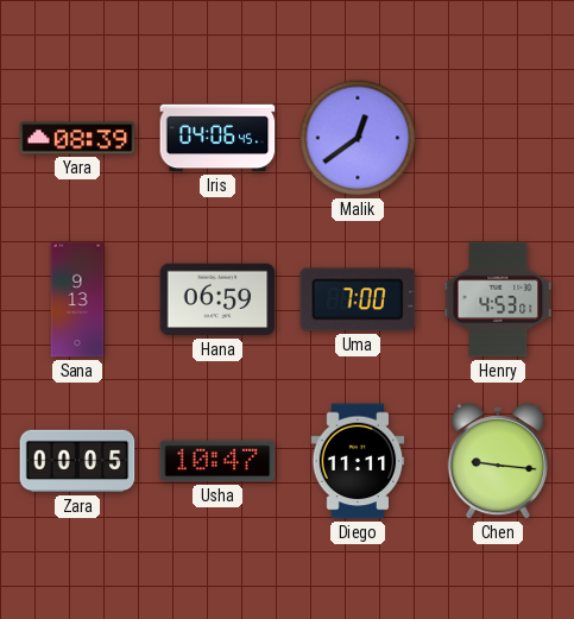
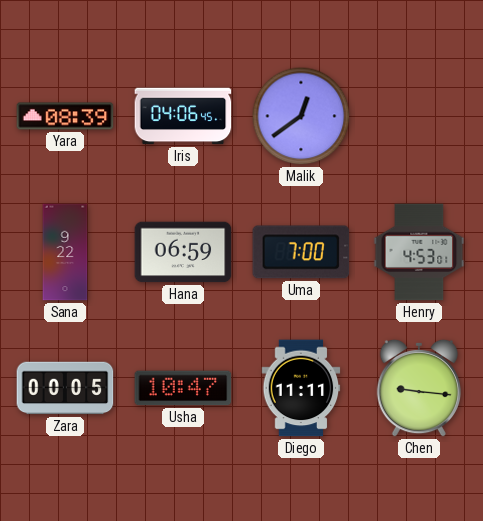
Sana: 9:13 -> 9:22
